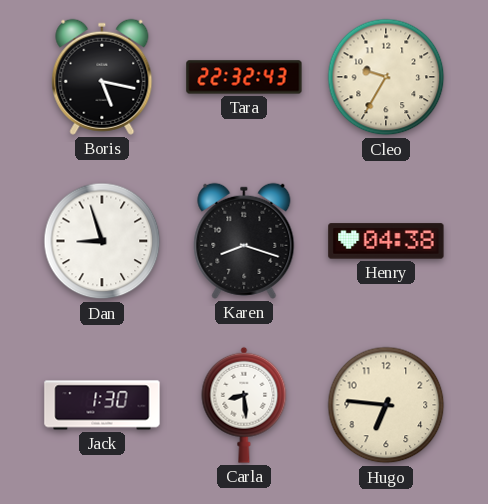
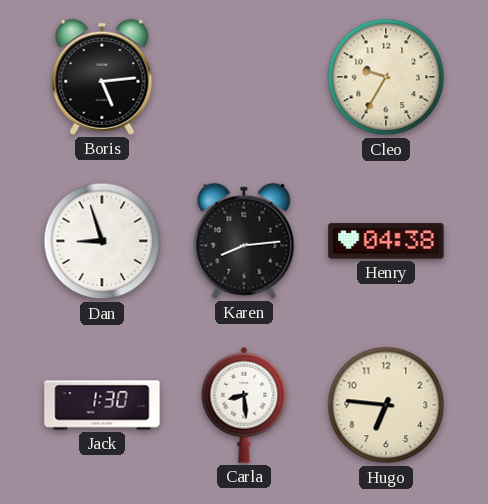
Boris: 5:17 -> 5:14
Tara: 22:32 -> none
Karen: 8:18 -> 8:14
